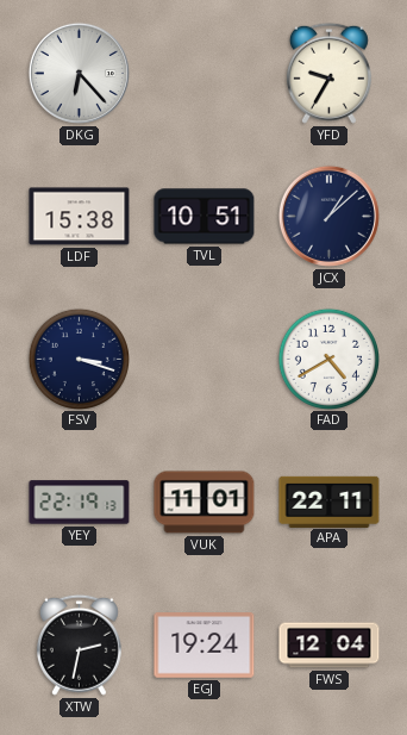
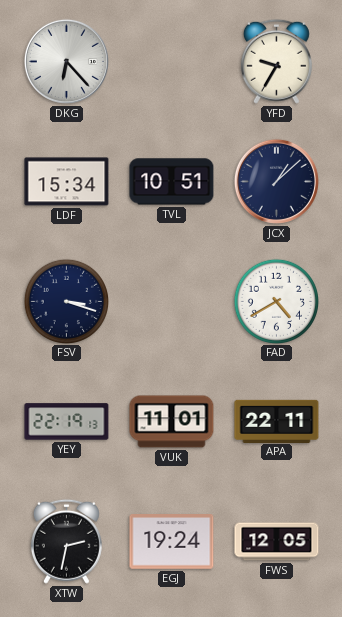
LDF: 15:38 -> 15:34
FWS: 12:04 -> 12:05
